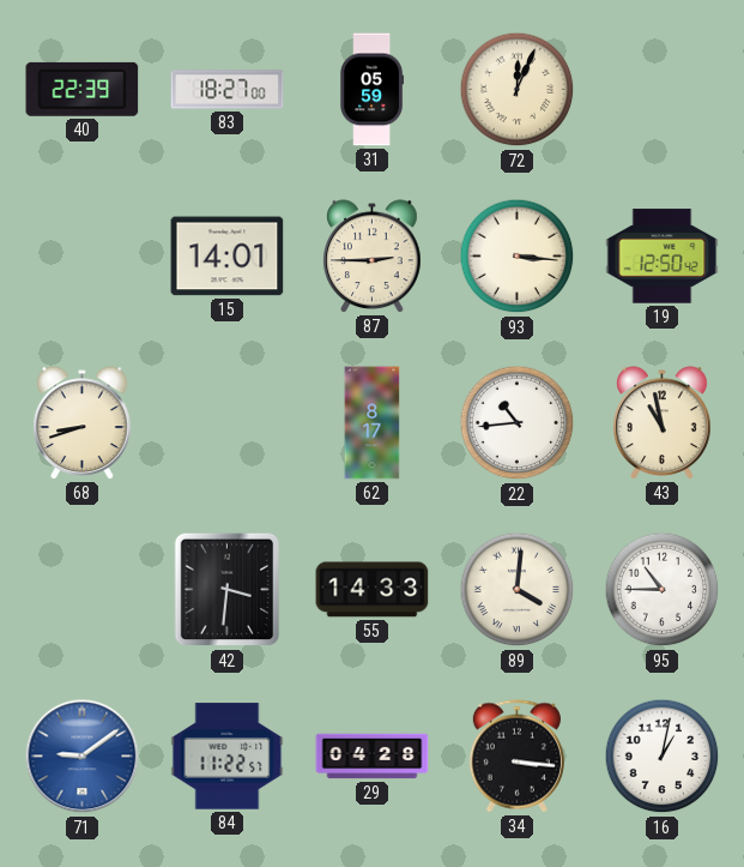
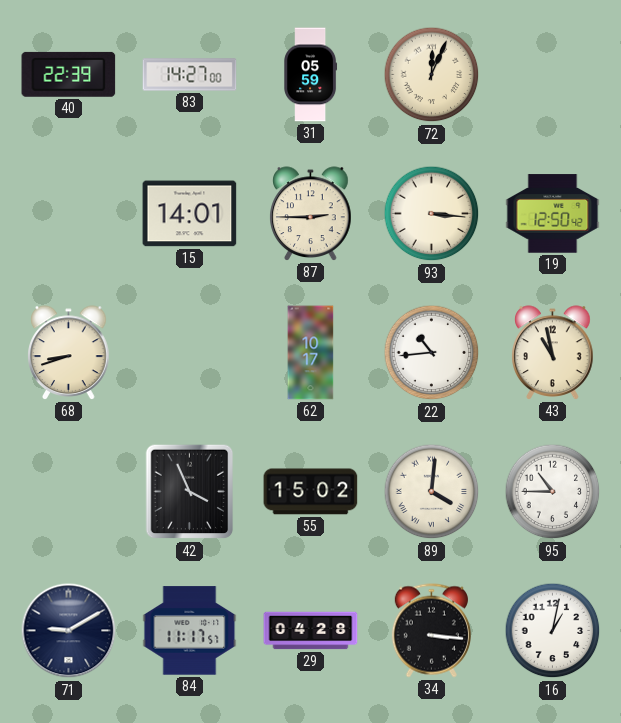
83: 18:27 -> 14:27
62: 8:17 -> 10:17
42: 3:31 -> 3:56
55: 14:33 -> 15:02
71: 9:09 -> 9:10
71 dial: blue -> navy
84: 11:22 -> 11:17
